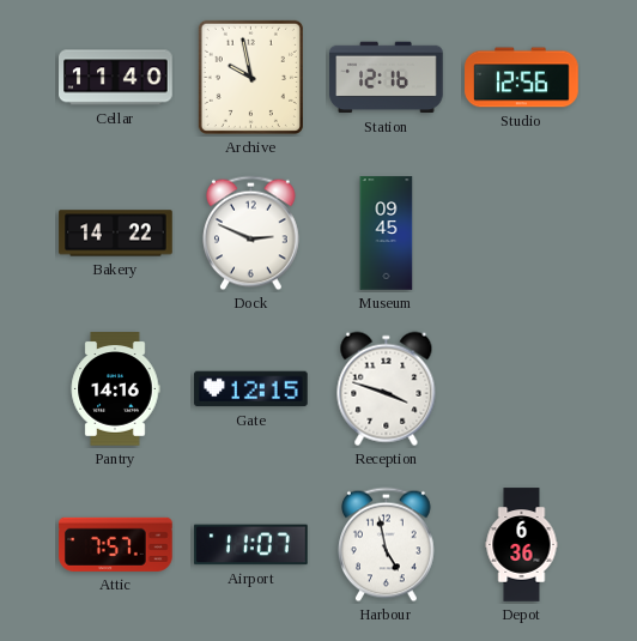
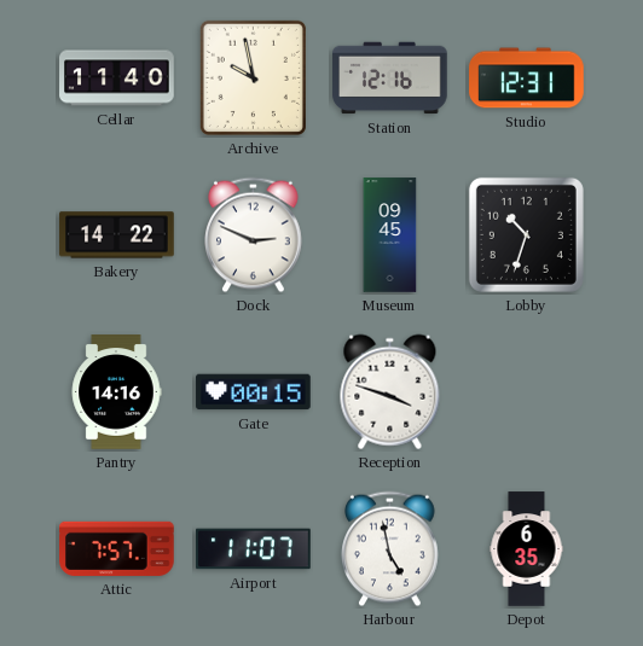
Studio: 12:56 -> 12:31
Lobby: none -> 10:33
Gate: 12:15 -> 00:15
Depot: 6:36 -> 6:35
